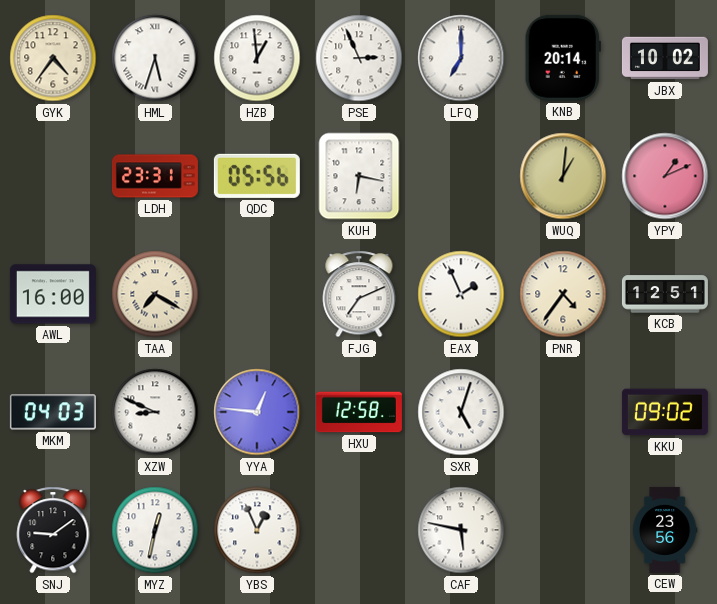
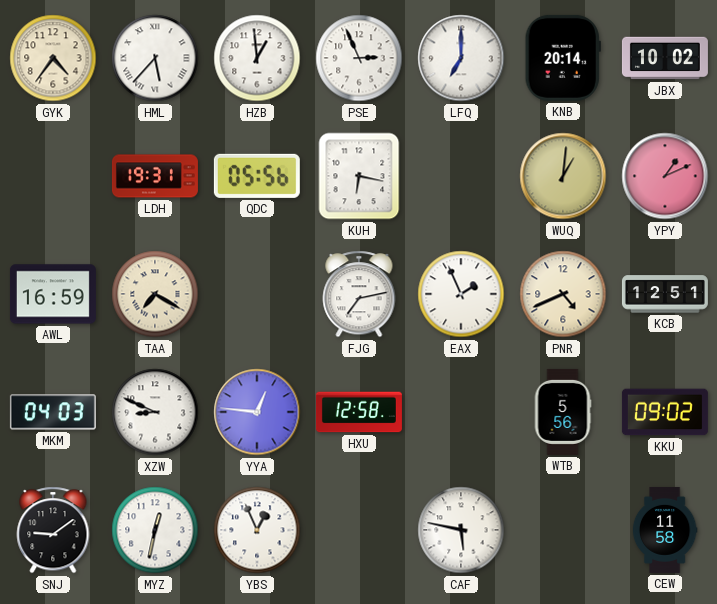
HML: 5:33 -> 5:37
LDH: 23:31 -> 19:31
AWL: 16:00 -> 16:59
FJG: 7:11 -> 7:13
PNR: 4:36 -> 4:41
SXR: 5:03 -> none
WTB: none -> 5:56
CEW: 23:56 -> 11:58
